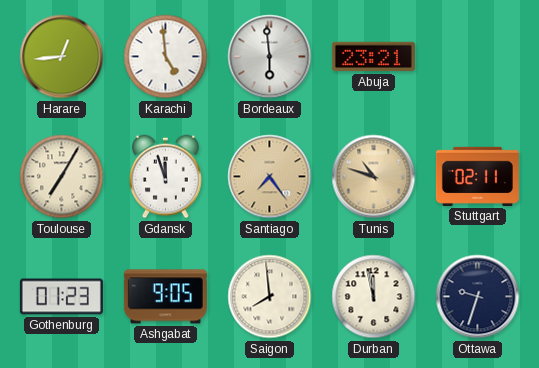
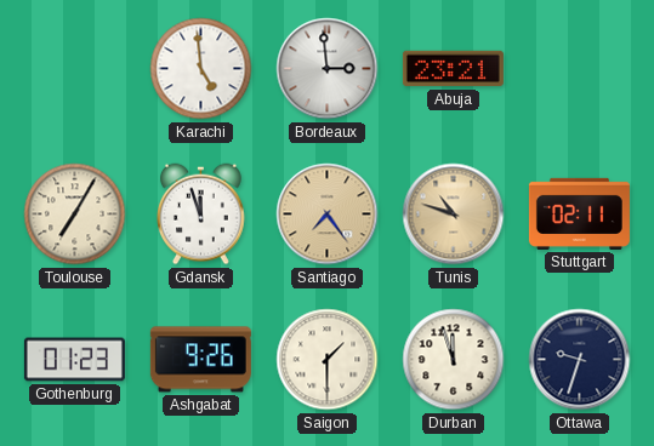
Harare: 12:44 -> none
Bordeaux: 5:59 -> 2:59
Ashgabat: 9:05 -> 9:26
Saigon: 7:59 -> 1:30
Durban: 11:58 -> 11:57
